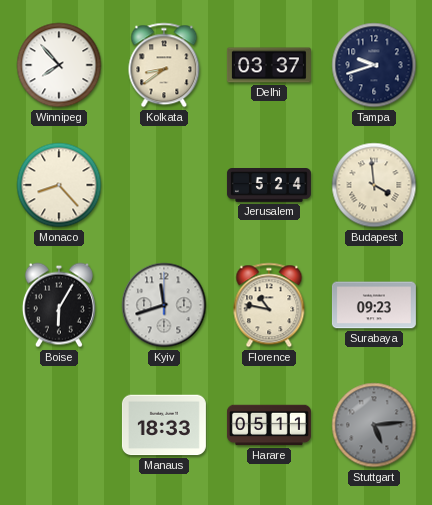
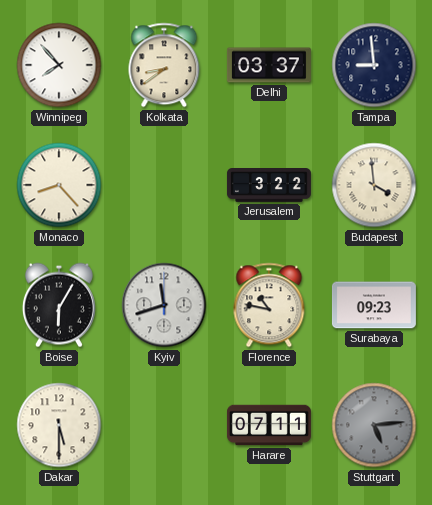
Tampa: 9:42 -> 8:59
Jerusalem: 5:24 -> 3:22
Dakar: none -> 5:30
Manaus: 18:33 -> none
Harare: 05:11 -> 07:11
